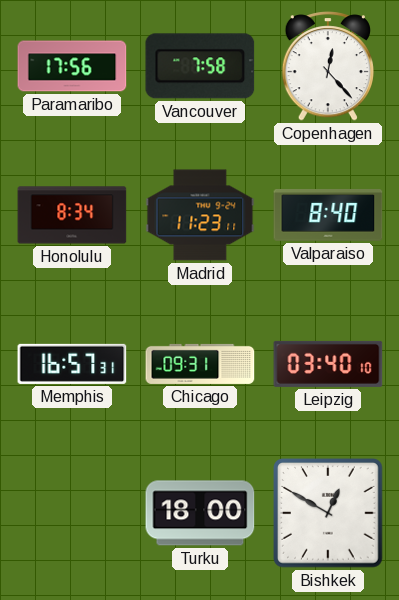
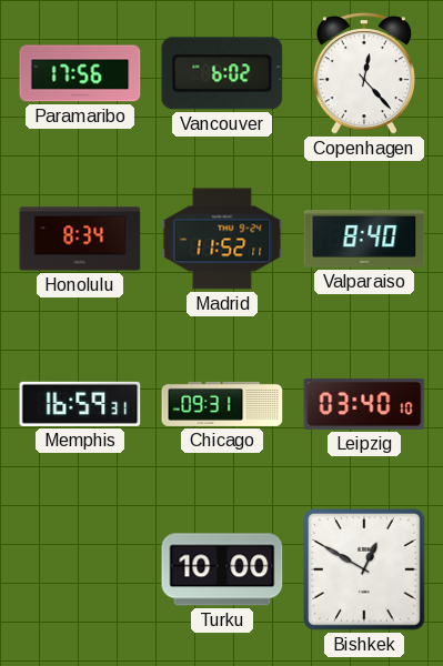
Vancouver: 7:58 -> 6:02
Madrid: 11:23 -> 11:52
Memphis: 16:57 -> 16:59
Turku: 18:00 -> 10:00
